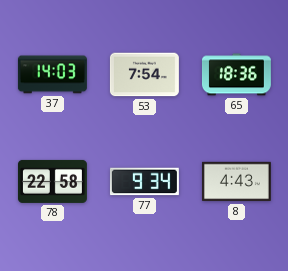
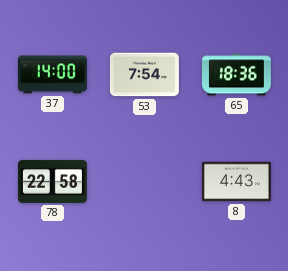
37: 14:03 -> 14:00
77: 9:34 -> none
